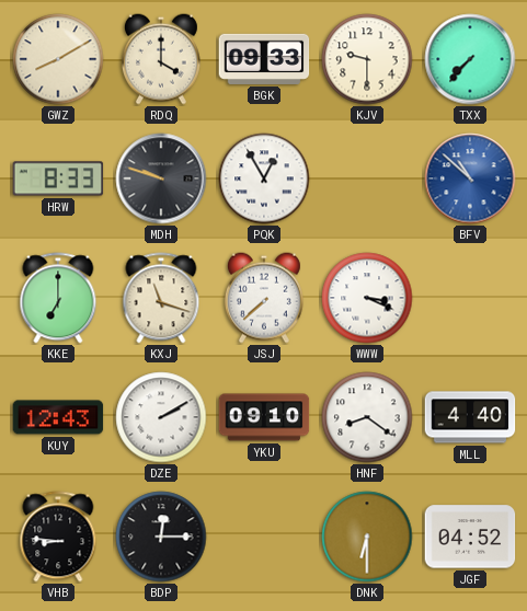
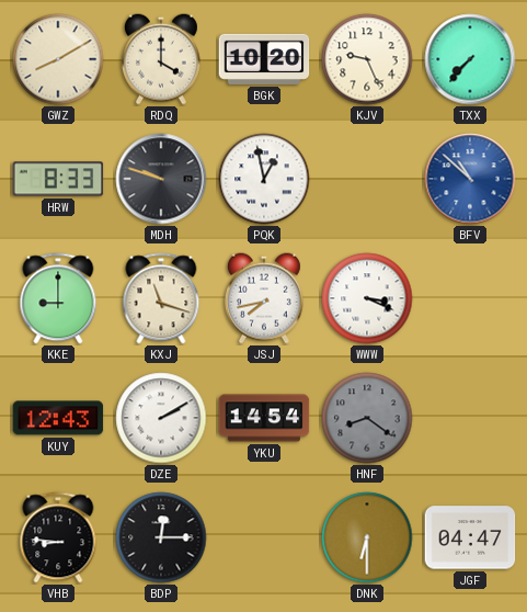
BGK: 09:33 -> 10:20
KJV: 9:30 -> 9:26
PQK: 12:55 -> 12:58
KKE: 7:00 -> 9:00
JSJ: 7:38 -> 7:43
YKU: 09:10 -> 14:54
HNF dial: white -> grey
MLL: 4:40 -> none
JGF: 04:52 -> 04:47
